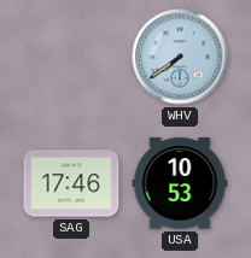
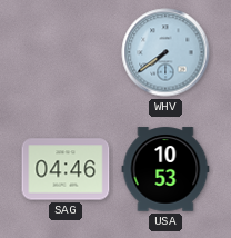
SAG: 17:46 -> 04:46
